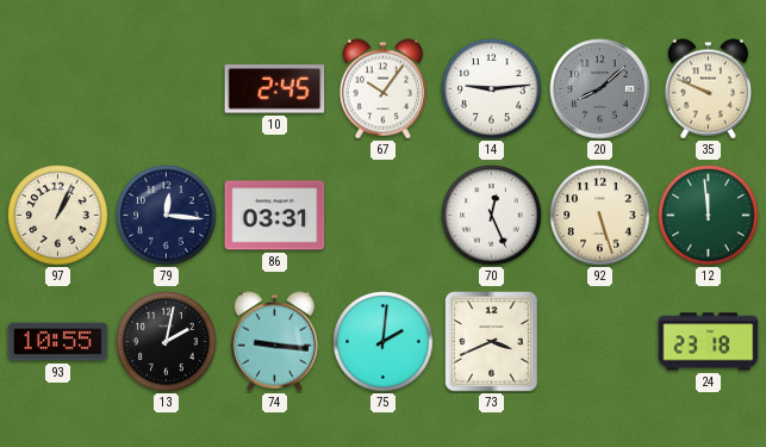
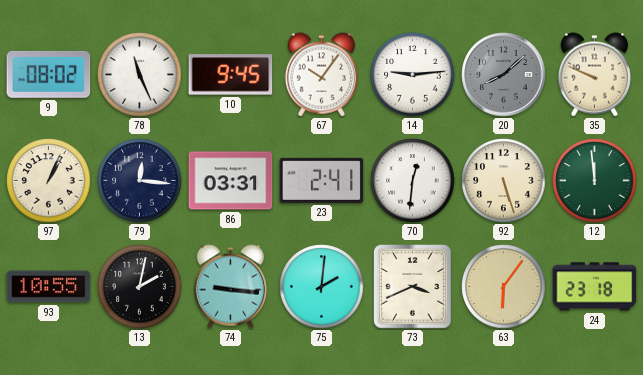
9: none -> 08:02
78: none -> 11:26
10: 2:45 -> 9:45
23: none -> 2:41
70: 12:26 -> 12:31
63: none -> 6:06
